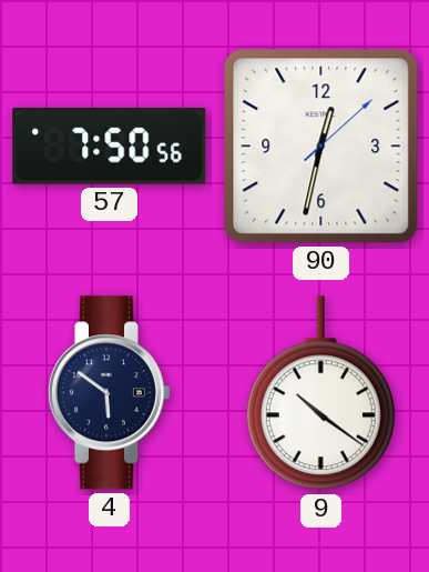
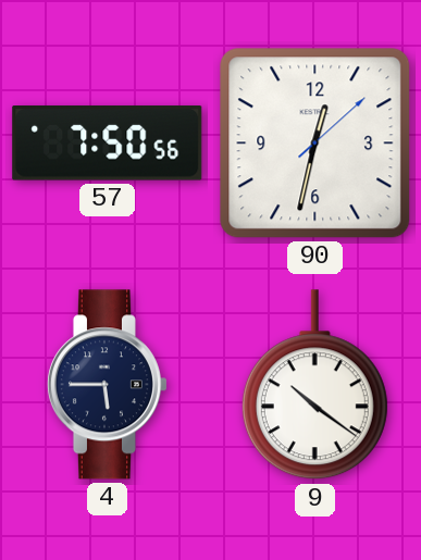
4: 5:51 -> 5:45
